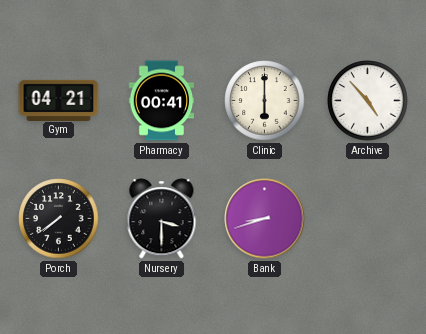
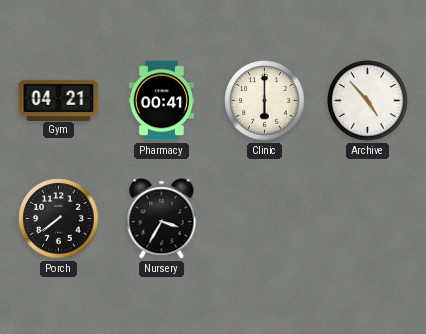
Nursery: 3:30 -> 3:35
Bank: 8:42 -> none
